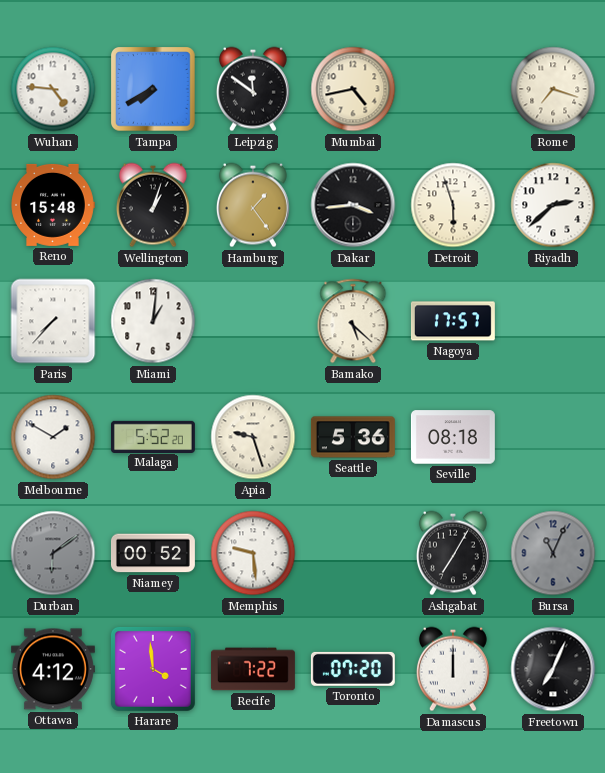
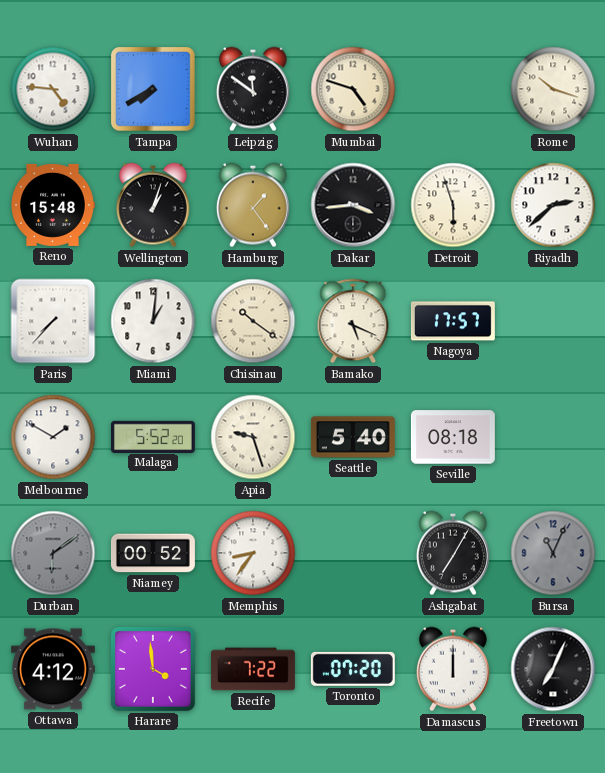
Mumbai: 4:43 -> 4:48
Rome: 7:18 -> 10:18
Chisinau: none -> 10:21
Bamako: 5:22 -> 5:19
Seattle: 5:36 -> 5:40
Memphis: 9:29 -> 8:36
